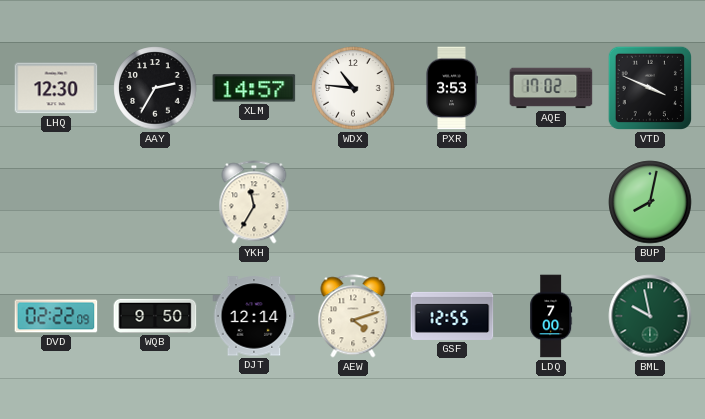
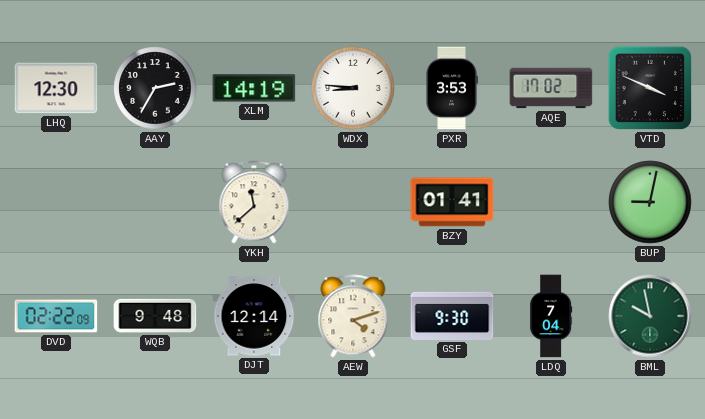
XLM: 14:57 -> 14:19
WDX: 10:46 -> 8:46
YKH: 11:35 -> 11:38
BZY: none -> 01:41
BUP: 8:02 -> 9:02
WQB: 9:50 -> 9:48
GSF: 12:55 -> 9:30
LDQ: 7:00 -> 7:04
